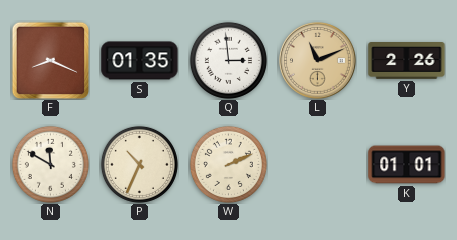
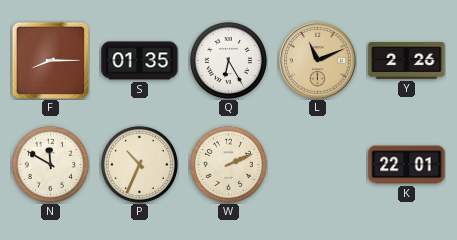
F: 8:19 -> 8:15
Q: 2:59 -> 6:25
K: 01:01 -> 22:01
